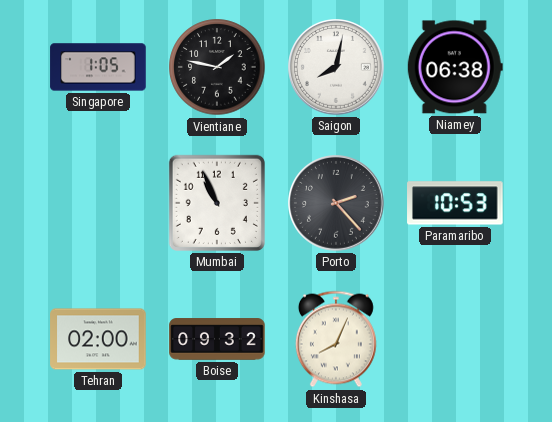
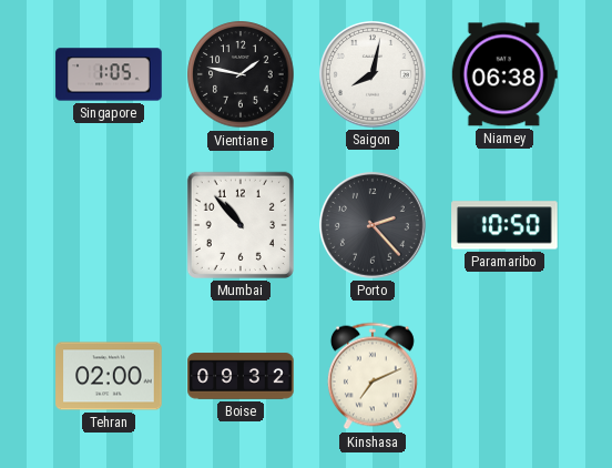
Mumbai: 10:56 -> 10:53
Paramaribo: 10:53 -> 10:50
Kinshasa: 8:04 -> 7:11
